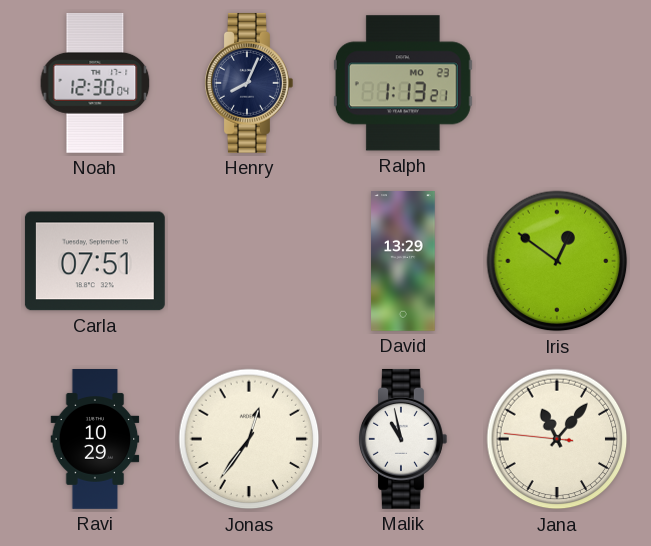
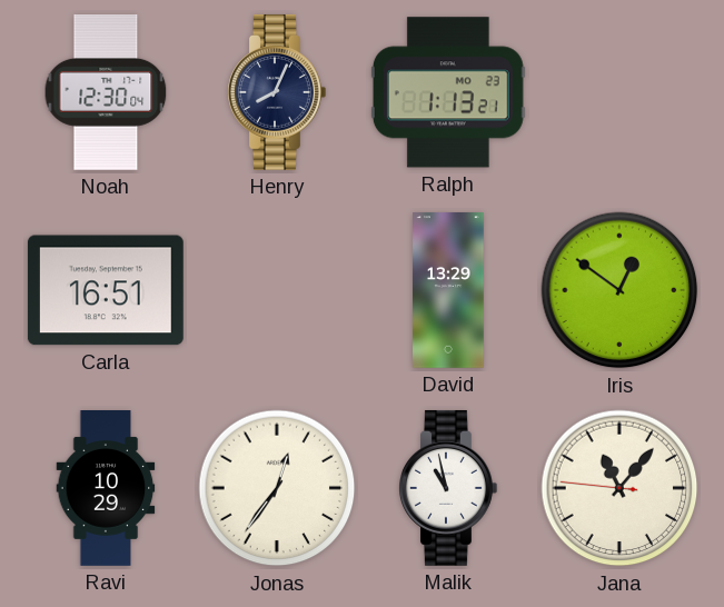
Carla: 07:51 -> 16:51
